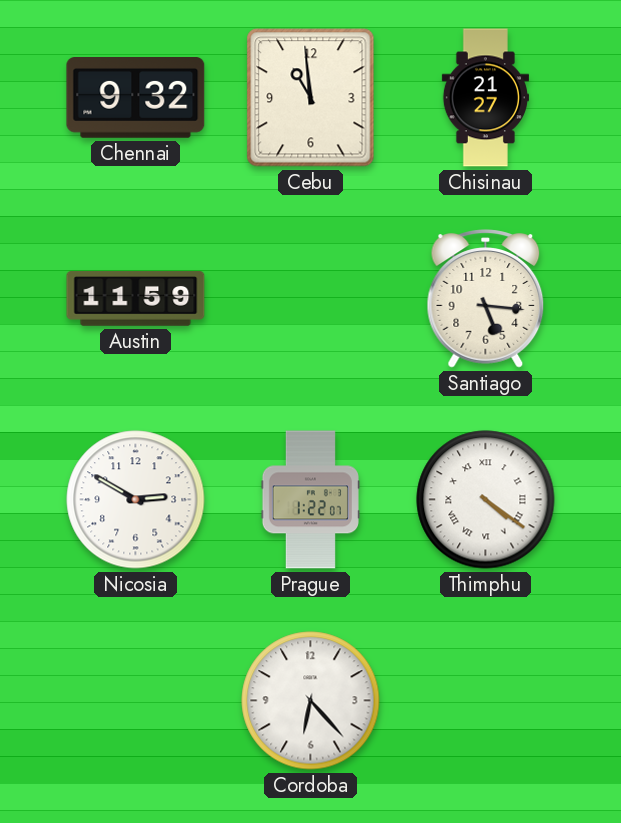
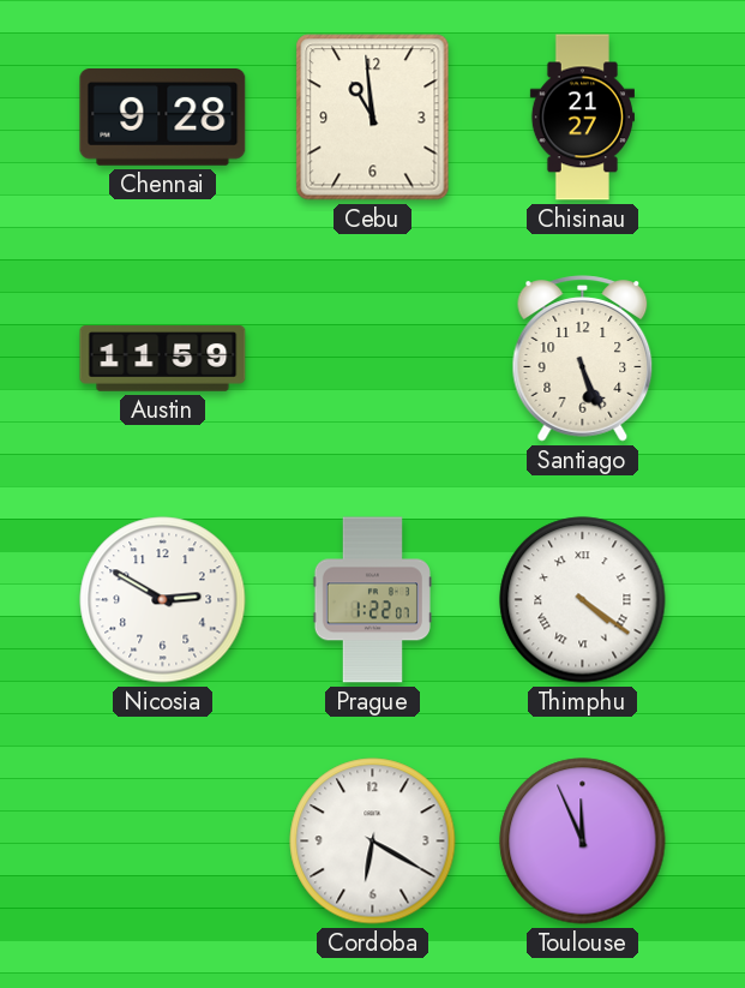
Chennai: 9:32 -> 9:28
Santiago: 5:16 -> 5:26
Cordoba: 6:23 -> 6:20
Toulouse: none -> 11:56
